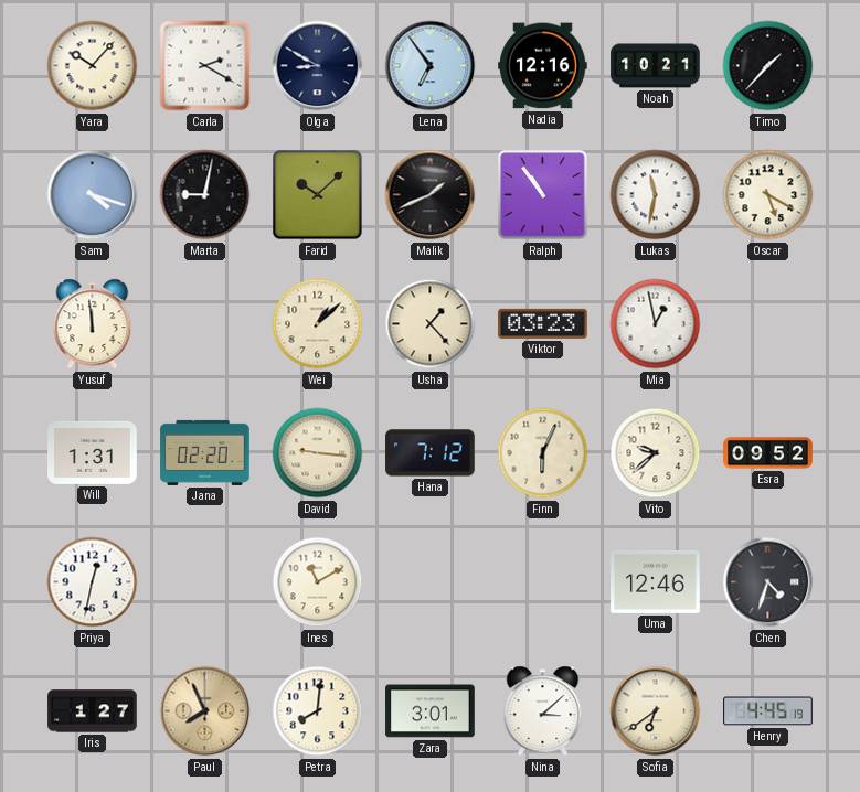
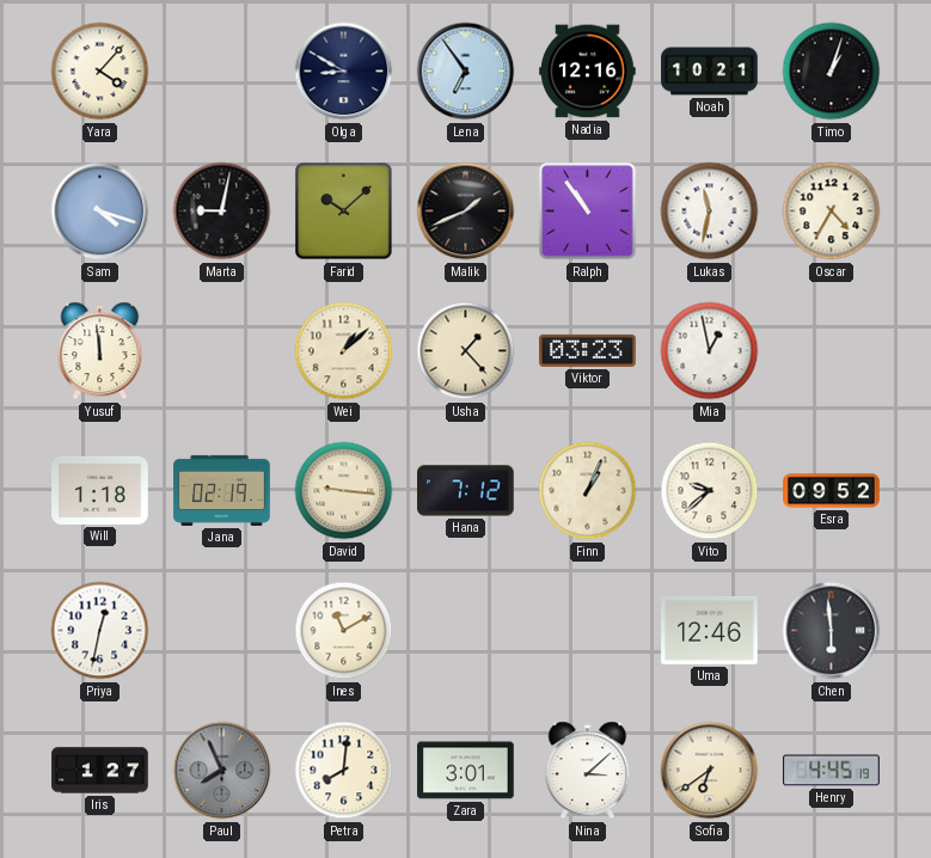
Yara: 10:07 -> 4:07
Carla: 2:20 -> none
Timo: 1:37 -> 1:03
Oscar: 5:20 -> 4:35
Will: 1:31 -> 1:18
Jana: 02:20 -> 02:19
Finn: 6:04 -> 1:04
Chen: 4:33 -> 5:59
Paul dial: champagne -> grey
